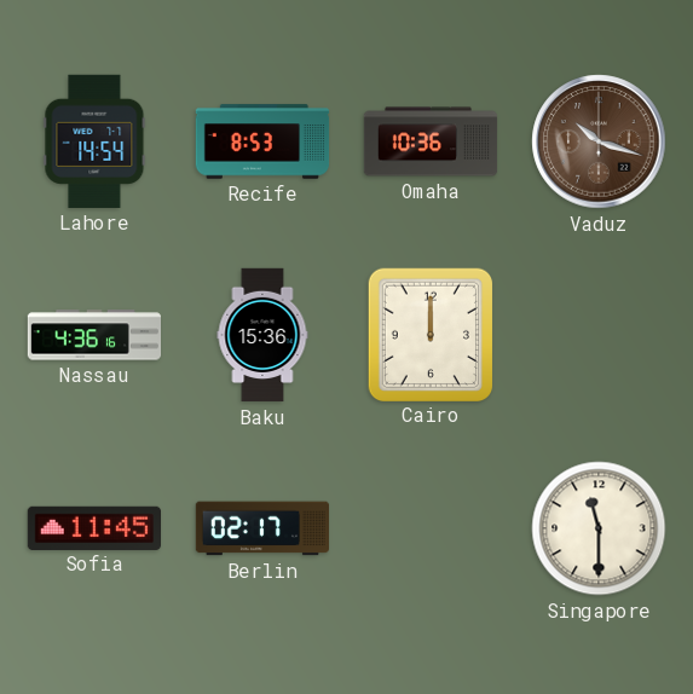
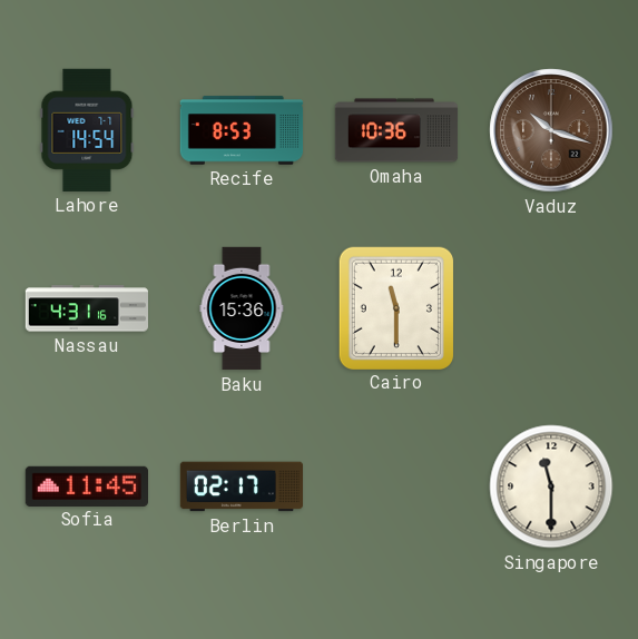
Nassau: 4:36 -> 4:31
Cairo: 12:00 -> 11:30
